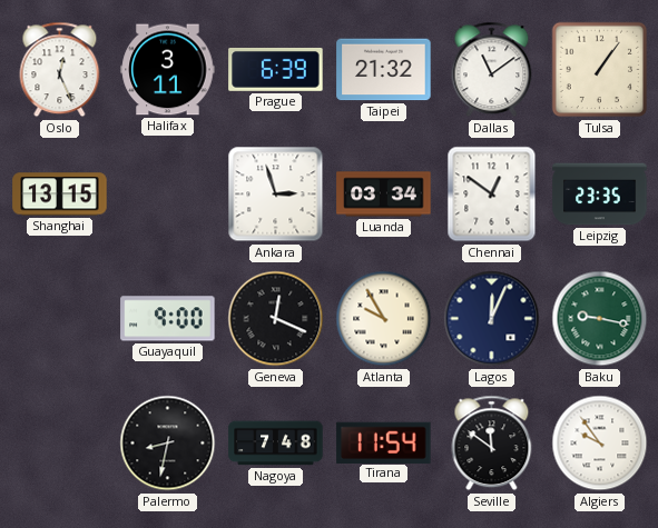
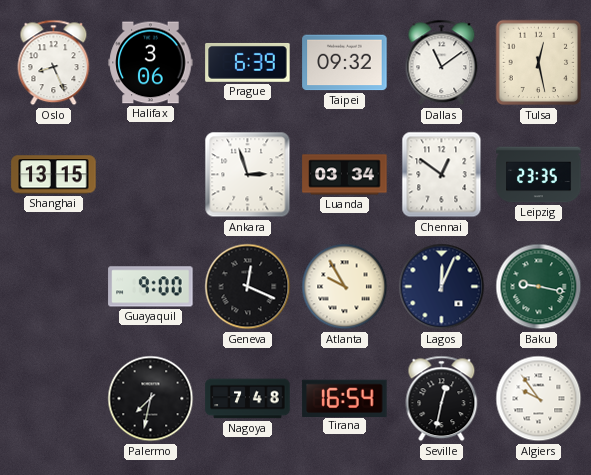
Oslo: 12:26 -> 8:26
Halifax: 3:11 -> 3:06
Taipei: 21:32 -> 09:32
Tulsa: 1:06 -> 12:28
Palermo: 8:32 -> 7:32
Tirana: 11:54 -> 16:54
Seville: 11:51 -> 12:32
